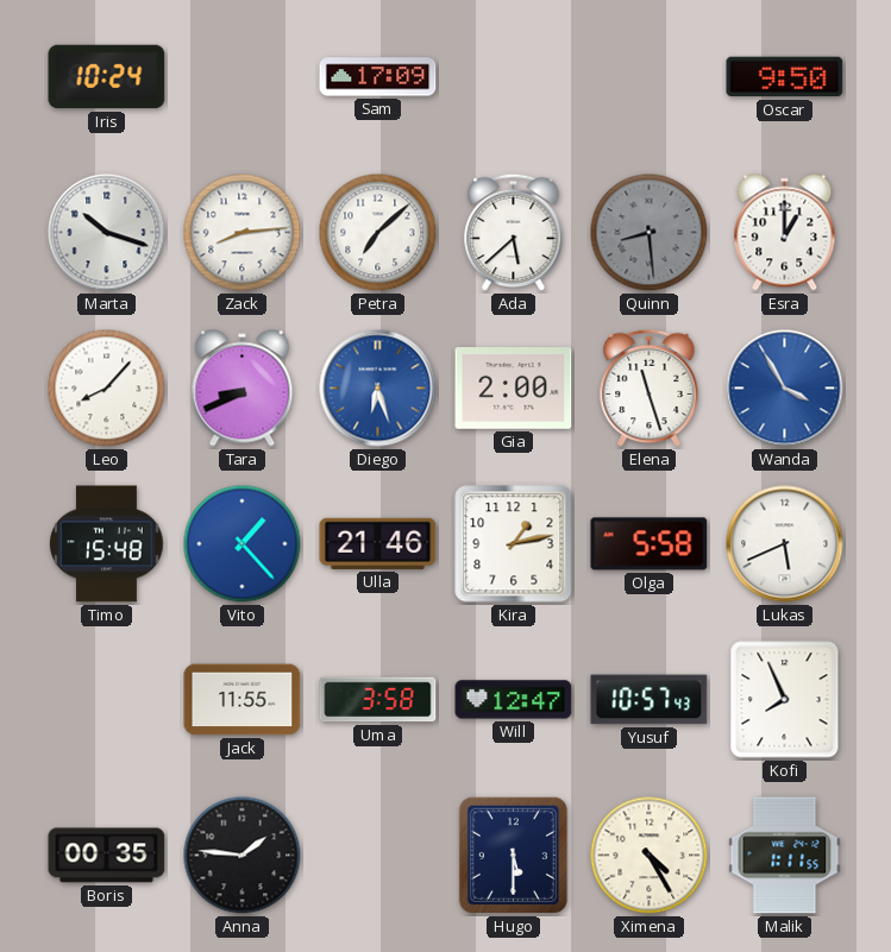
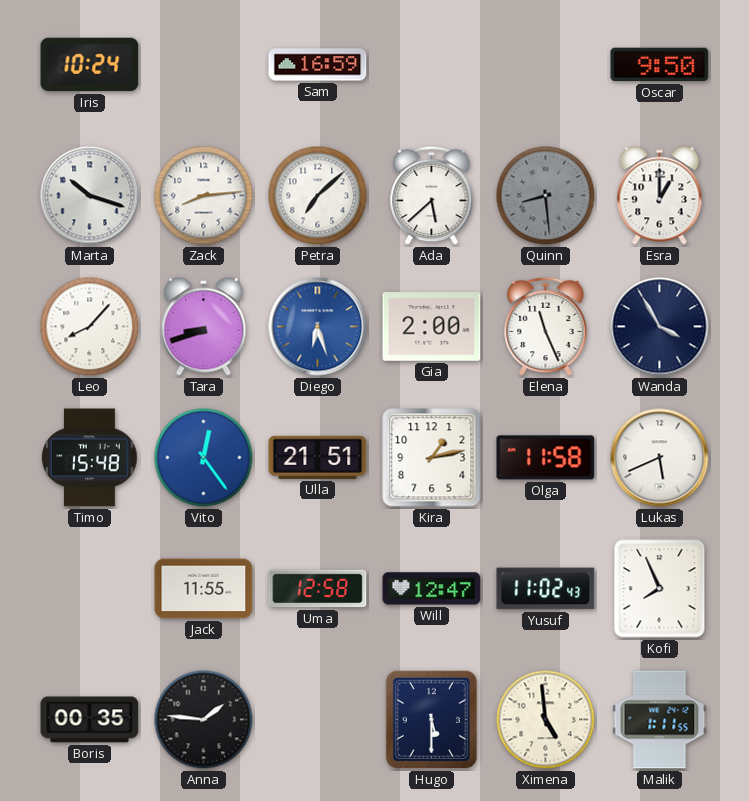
Sam: 17:09 -> 16:59
Tara: 8:41 -> 8:42
Elena: 11:27 -> 11:26
Wanda dial: blue -> navy
Vito: 1:23 -> 12:24
Ulla: 21:46 -> 21:51
Olga: 5:58 -> 11:58
Uma: 3:58 -> 12:58
Yusuf: 10:57 -> 11:02
Ximena: 4:25 -> 4:59
